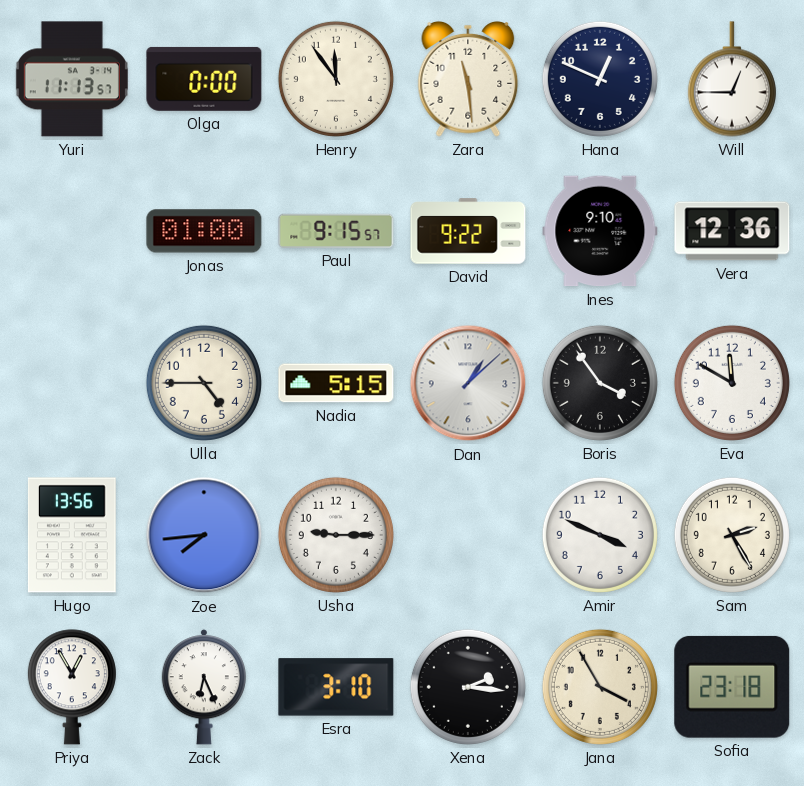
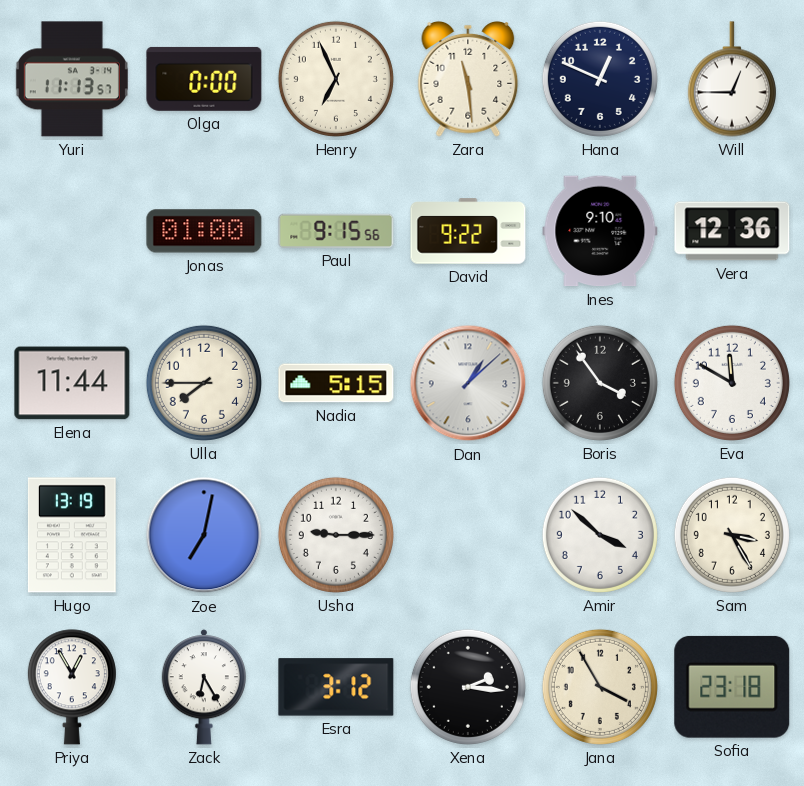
Henry: 11:54 -> 6:56
Paul: 9:15:57 -> 9:15:56
Elena: none -> 11:44
Ulla: 4:45 -> 7:45
Hugo: 13:56 -> 13:19
Zoe: 7:44 -> 7:02
Amir: 3:49 -> 3:52
Sam: 2:25 -> 3:25
Zack: 6:26 -> 6:25
Esra: 3:10 -> 3:12
